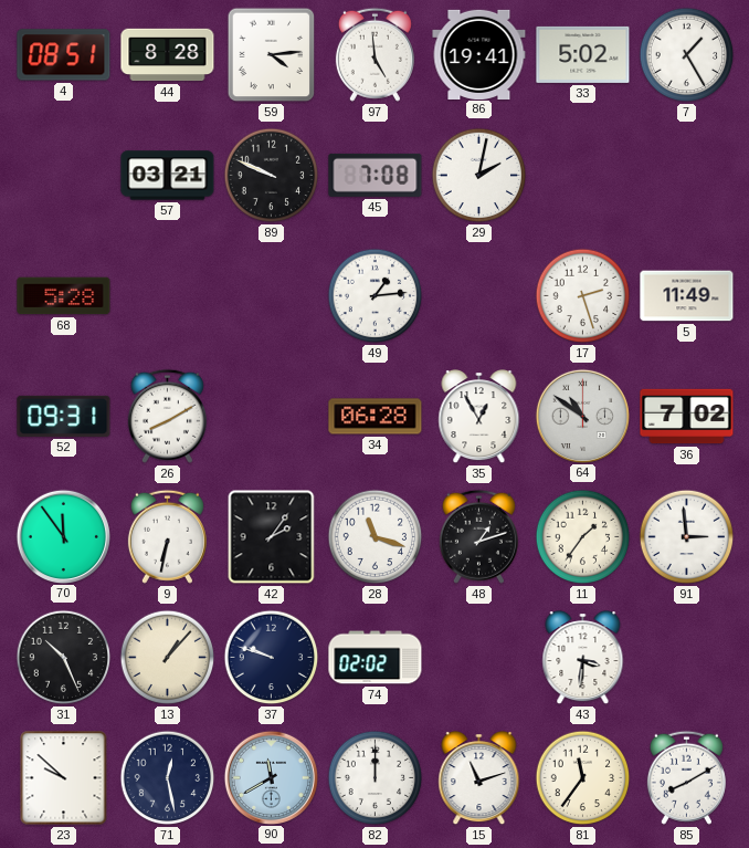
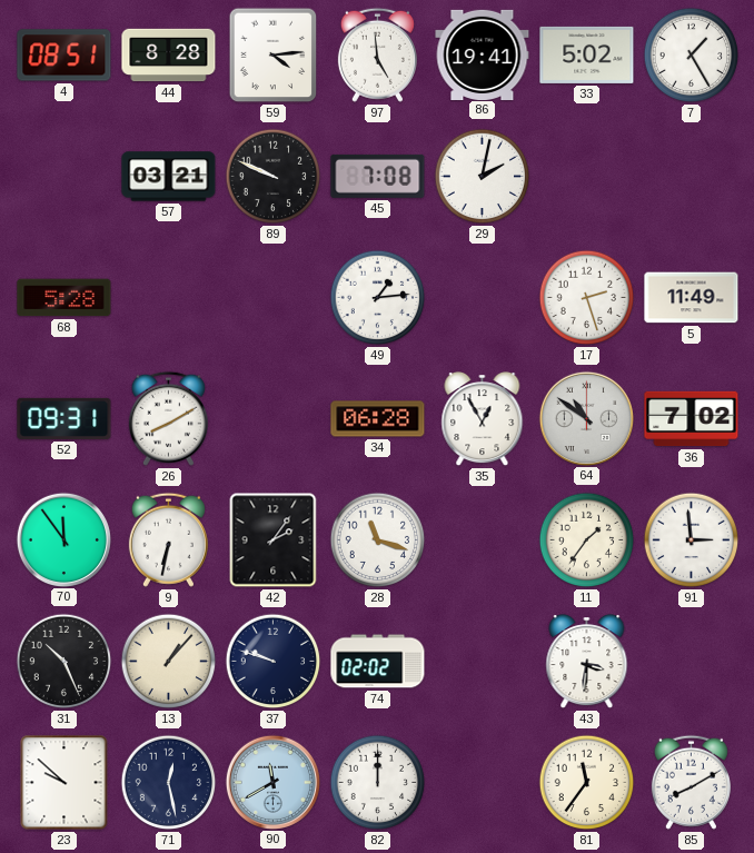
48: 1:12 -> none
15: 11:12 -> none
